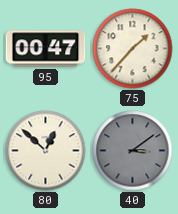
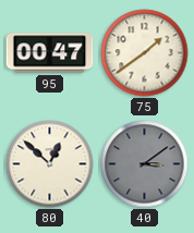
75: 1:37 -> 1:39
